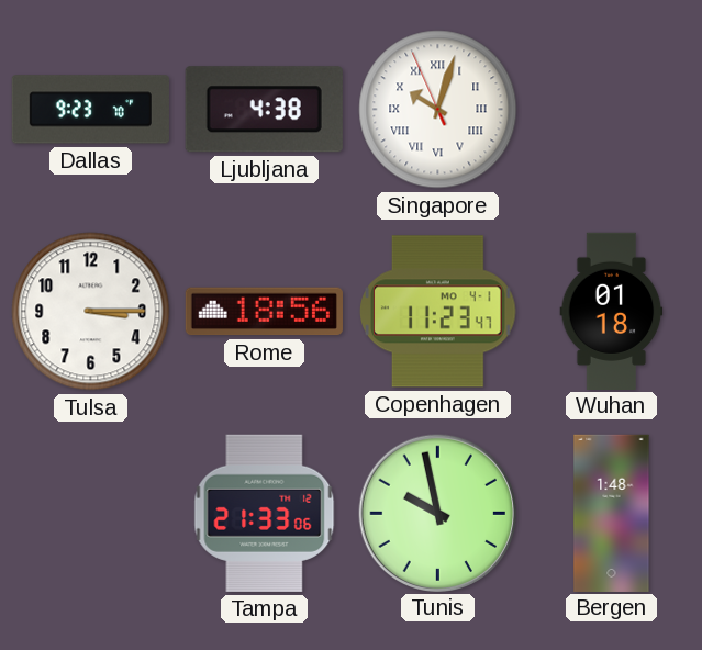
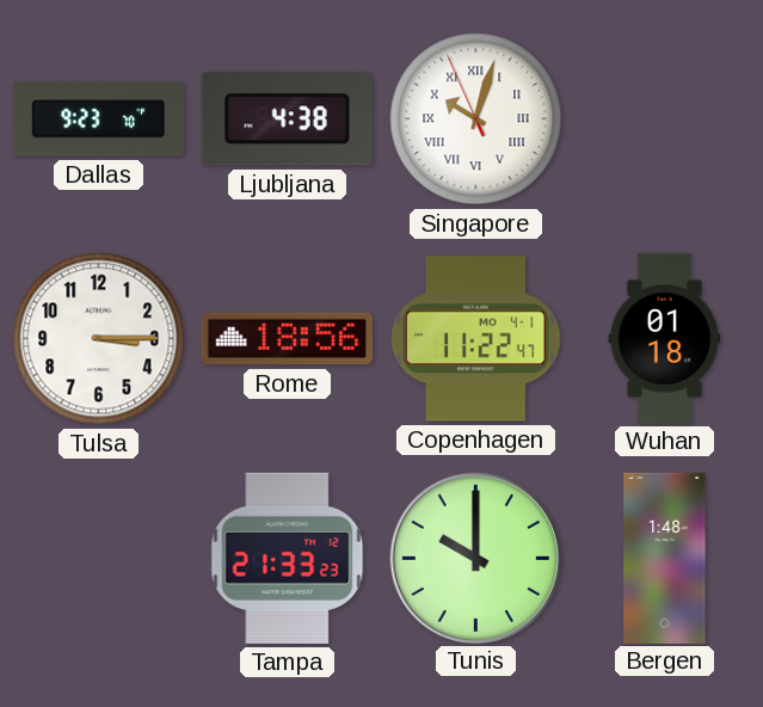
Copenhagen: 11:23 -> 11:22
Tampa: 21:33:06 -> 21:33:23
Tunis: 9:58 -> 10:00
